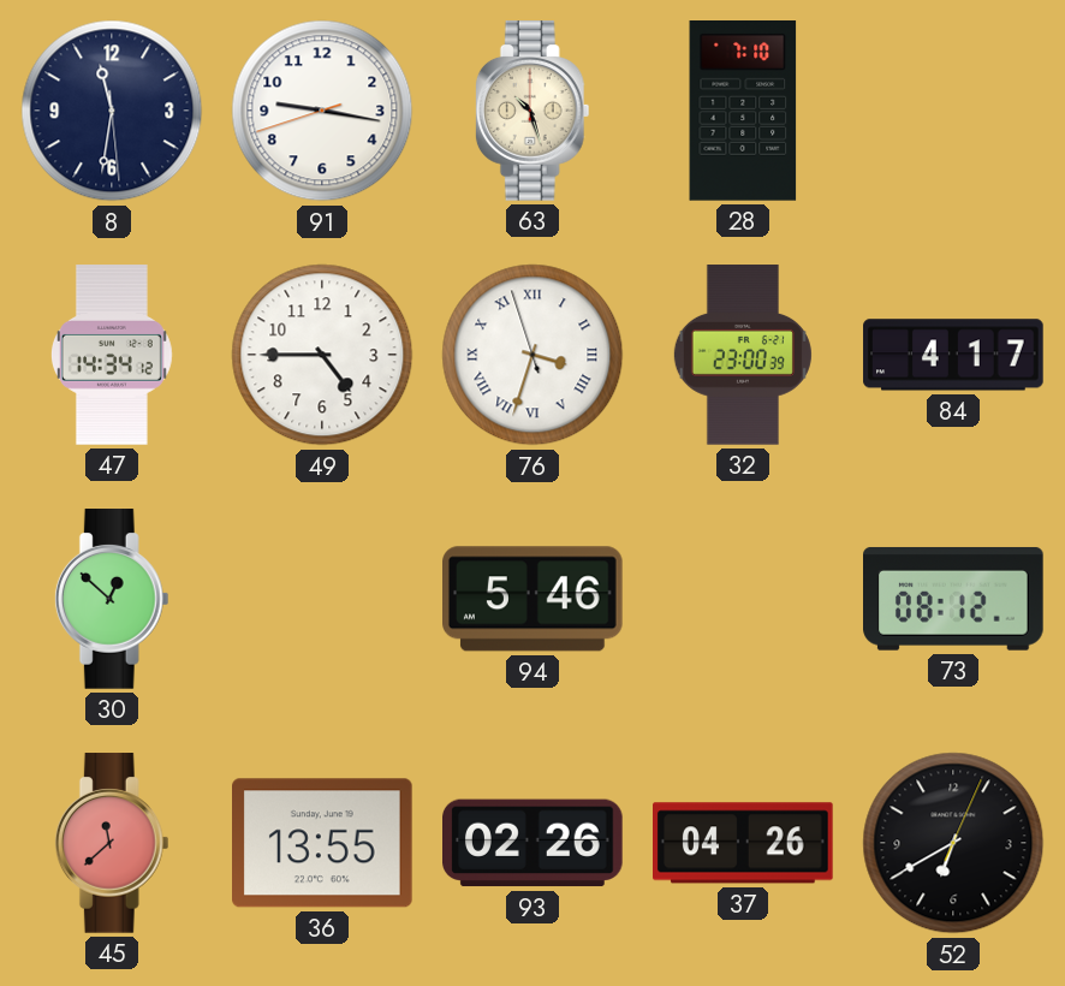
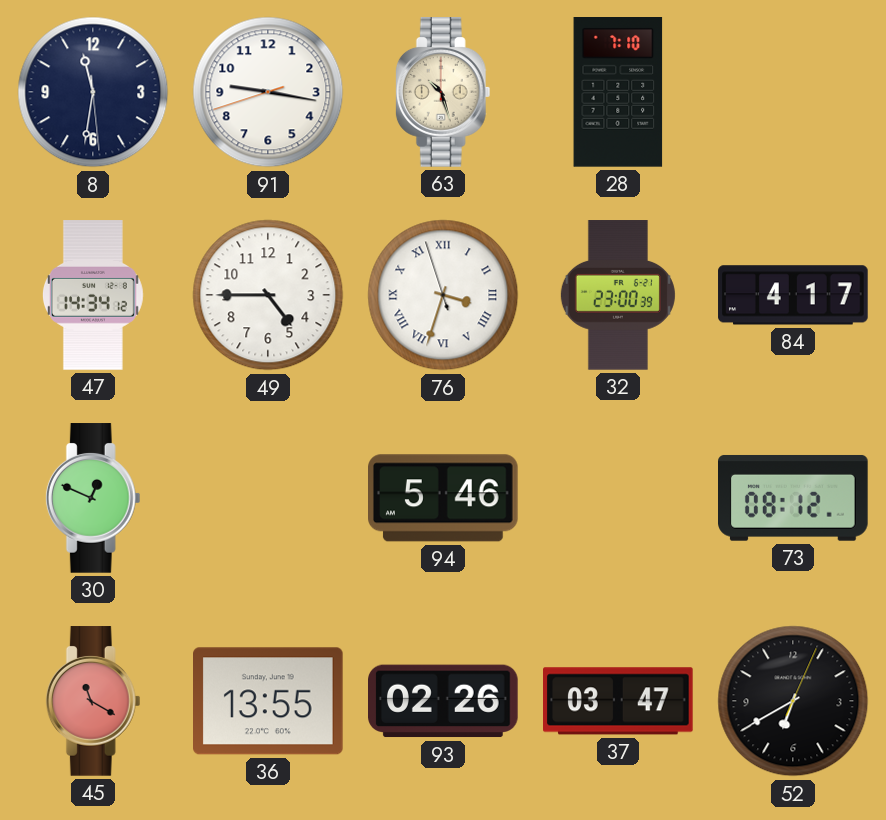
30: 12:52 -> 12:49
45: 11:38 -> 11:20
37: 04:26 -> 03:47
